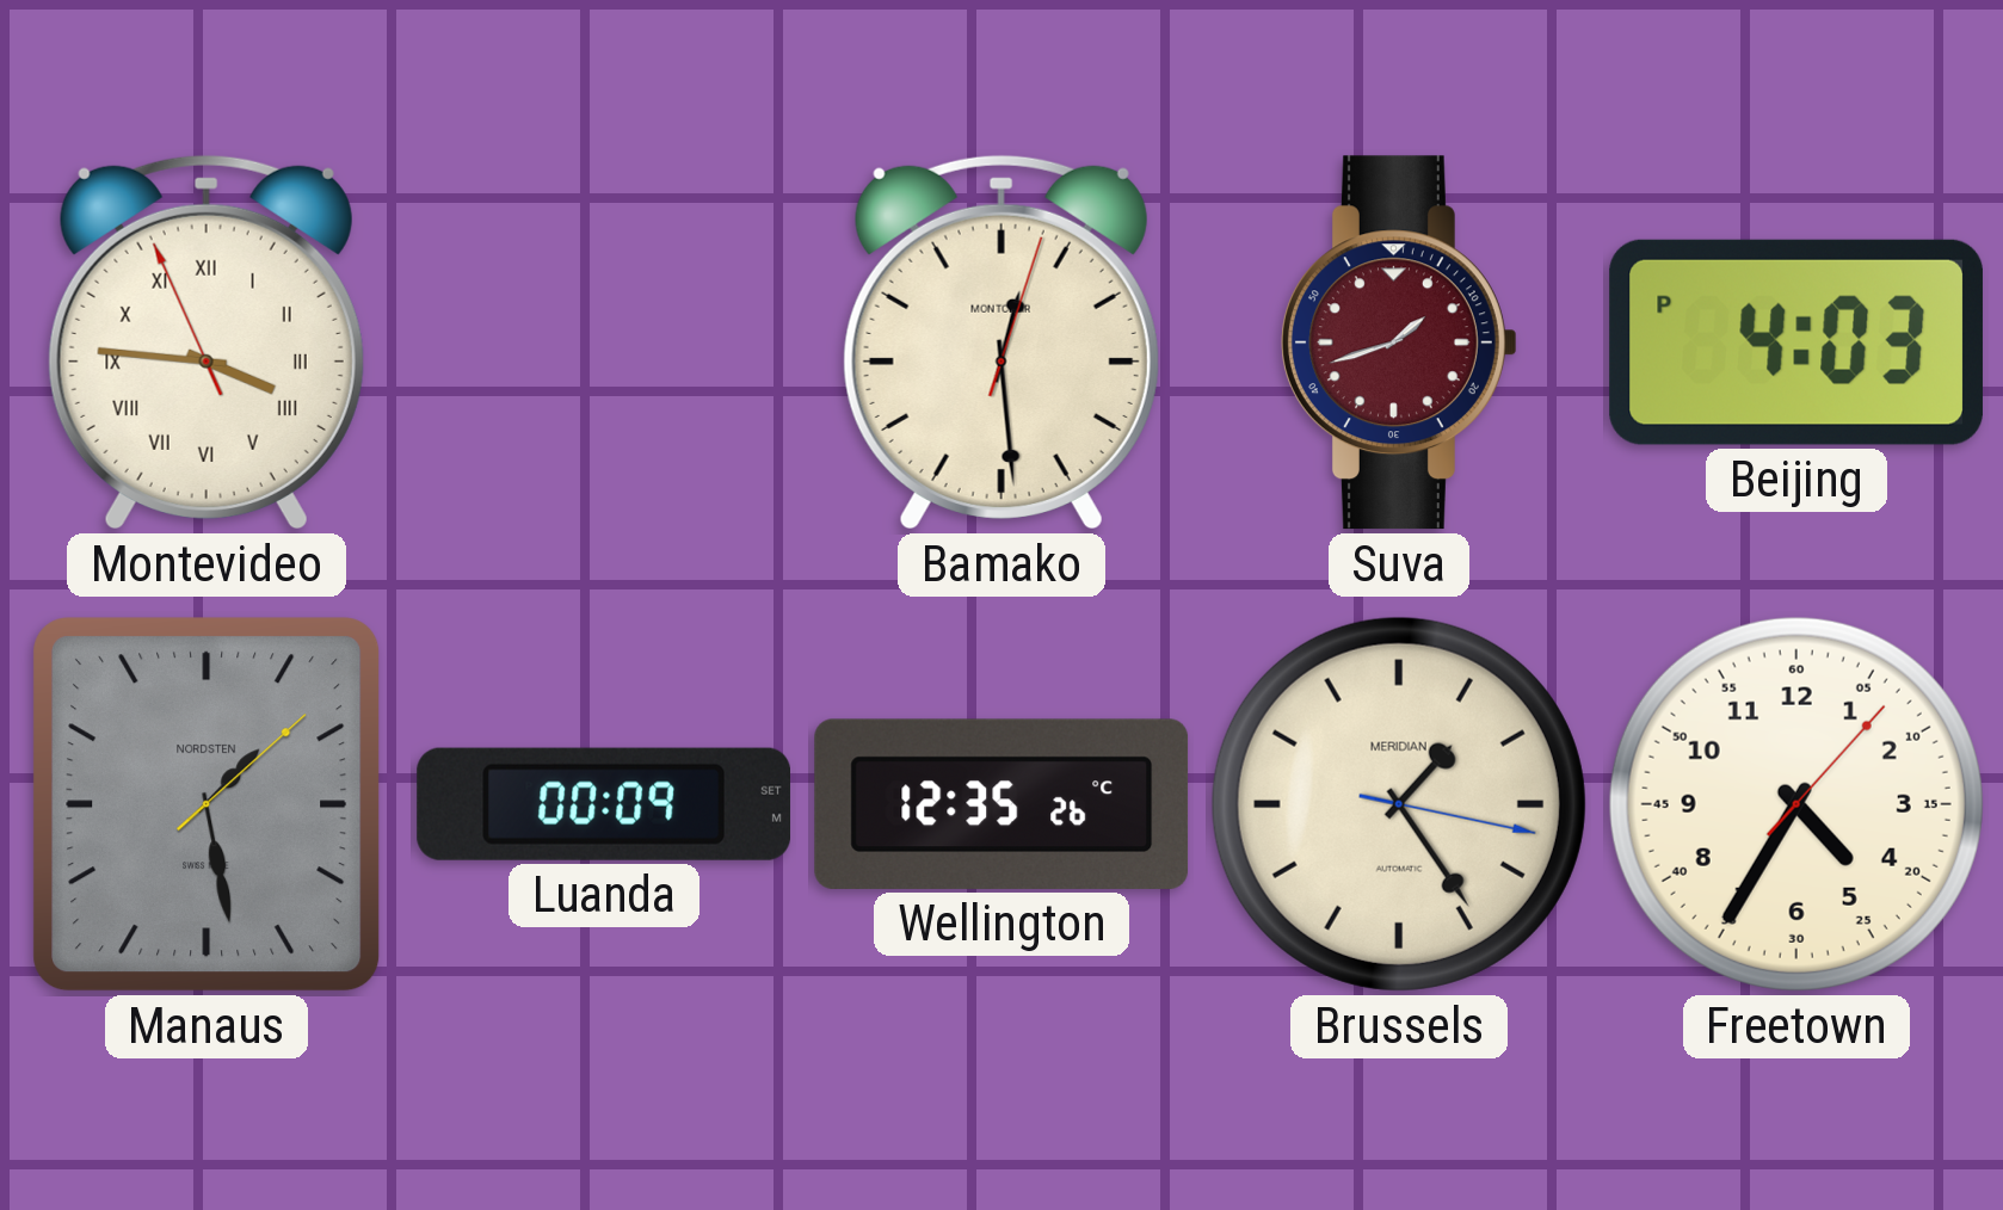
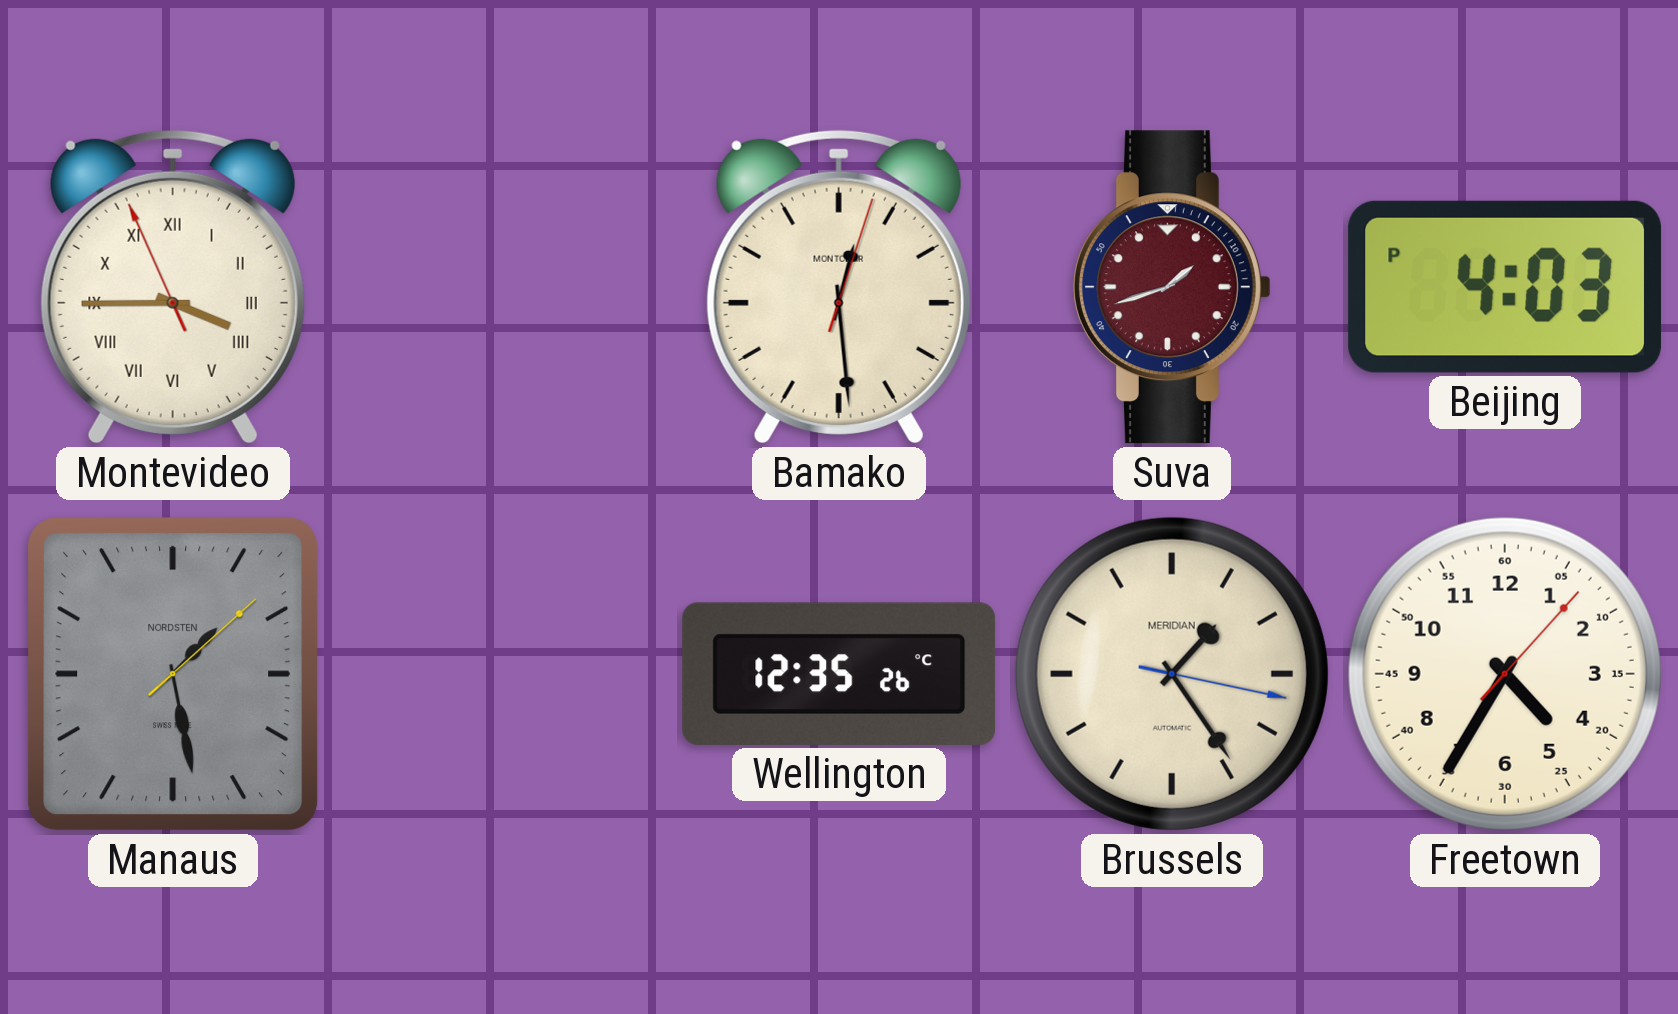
Montevideo: 3:45 -> 3:44
Luanda: 00:09 -> none
